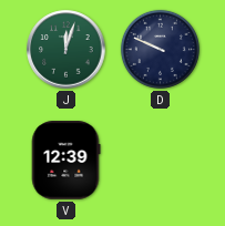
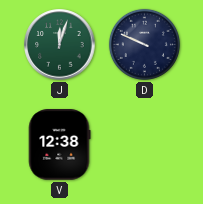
V: 12:39 -> 12:38
